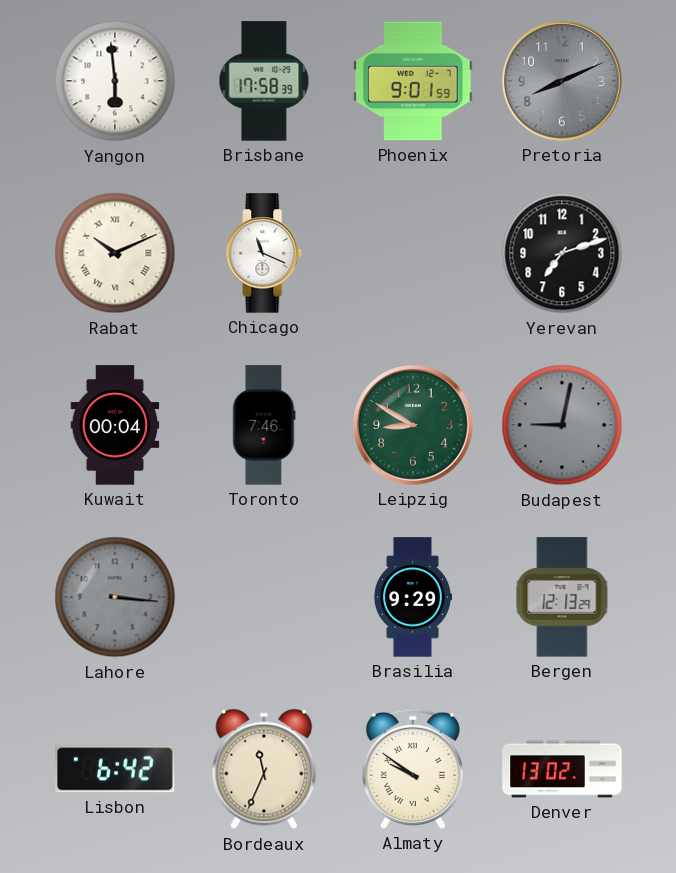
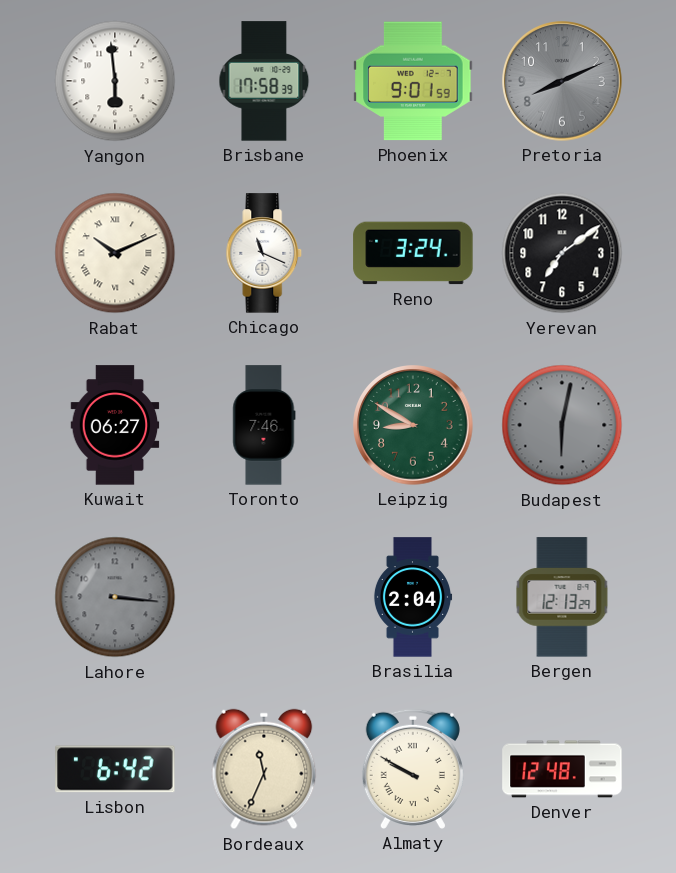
Reno: none -> 3:24
Yerevan: 7:12 -> 7:09
Kuwait: 00:04 -> 06:27
Budapest: 9:02 -> 6:02
Brasilia: 9:29 -> 2:04
Almaty: 9:51 -> 9:50
Denver: 13:02 -> 12:48
